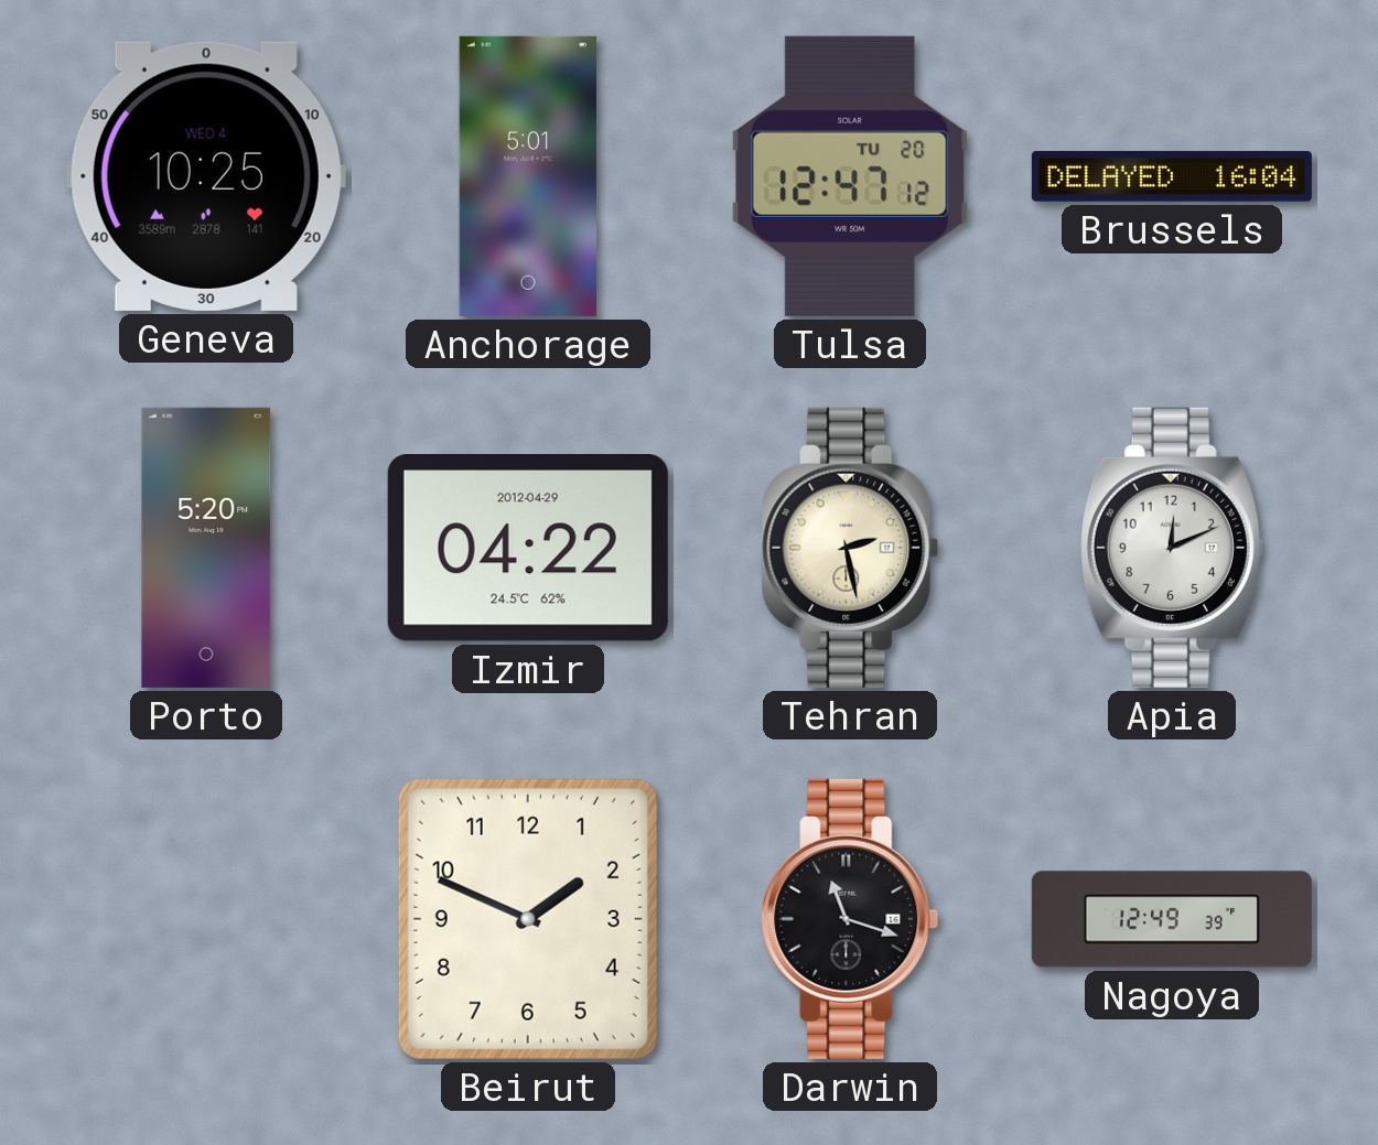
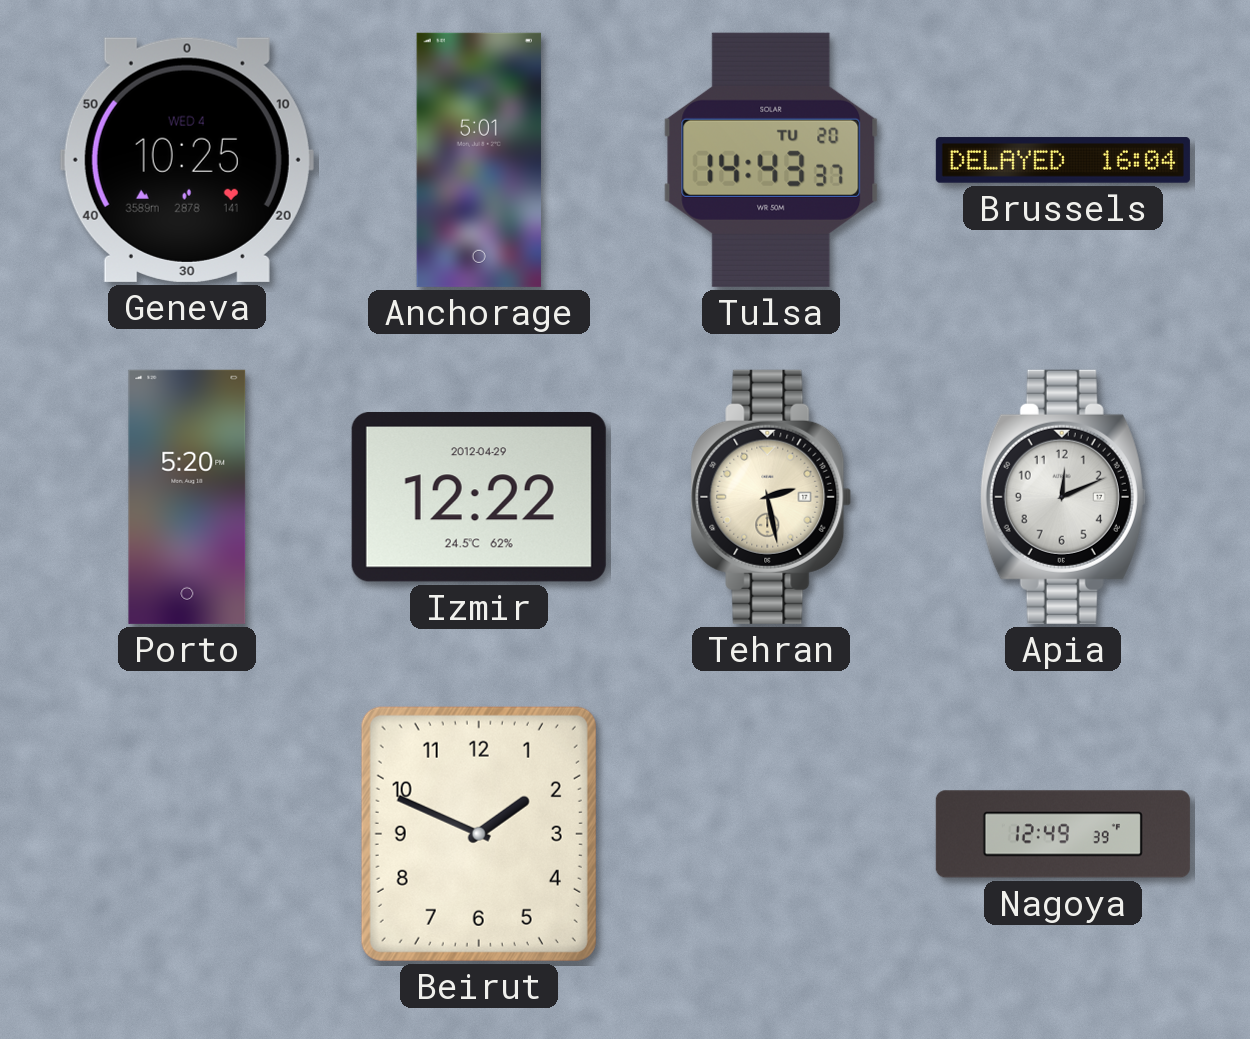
Tulsa: 12:47 -> 14:43
Izmir: 04:22 -> 12:22
Darwin: 11:18 -> none
